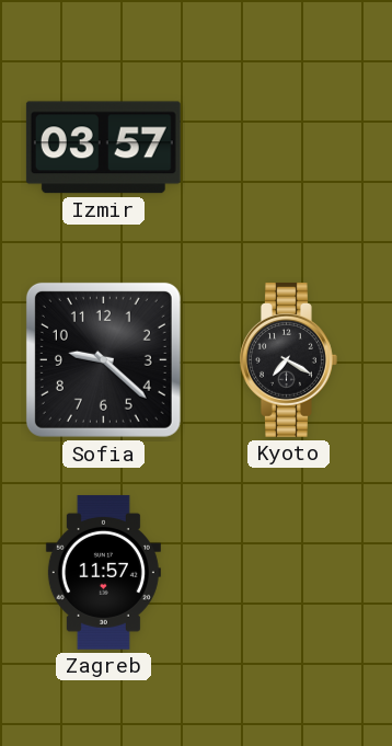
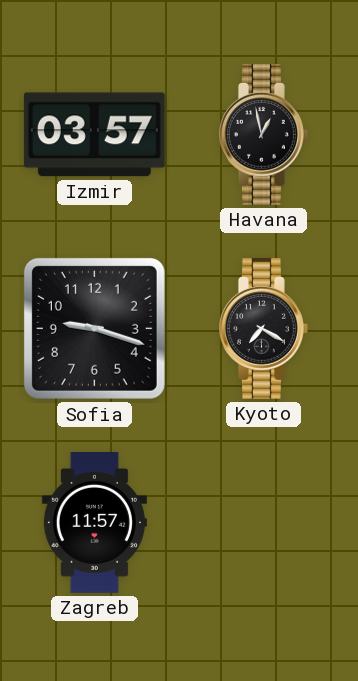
Havana: none -> 12:58
Sofia: 9:22 -> 9:18
